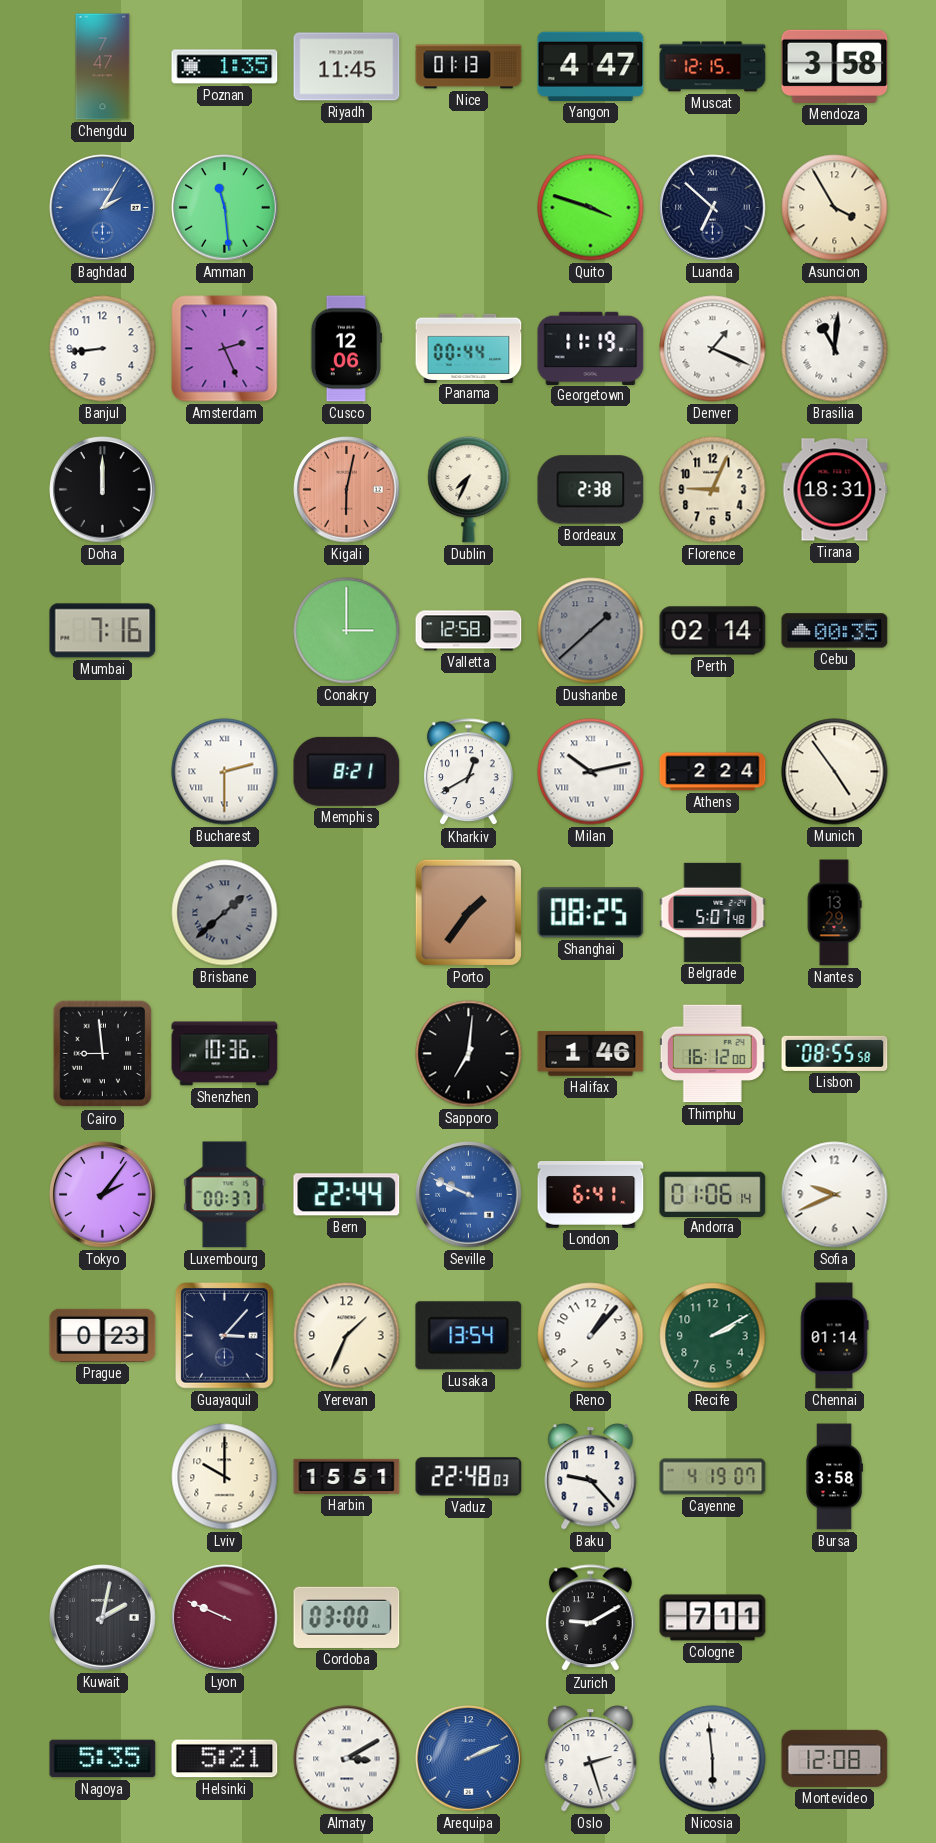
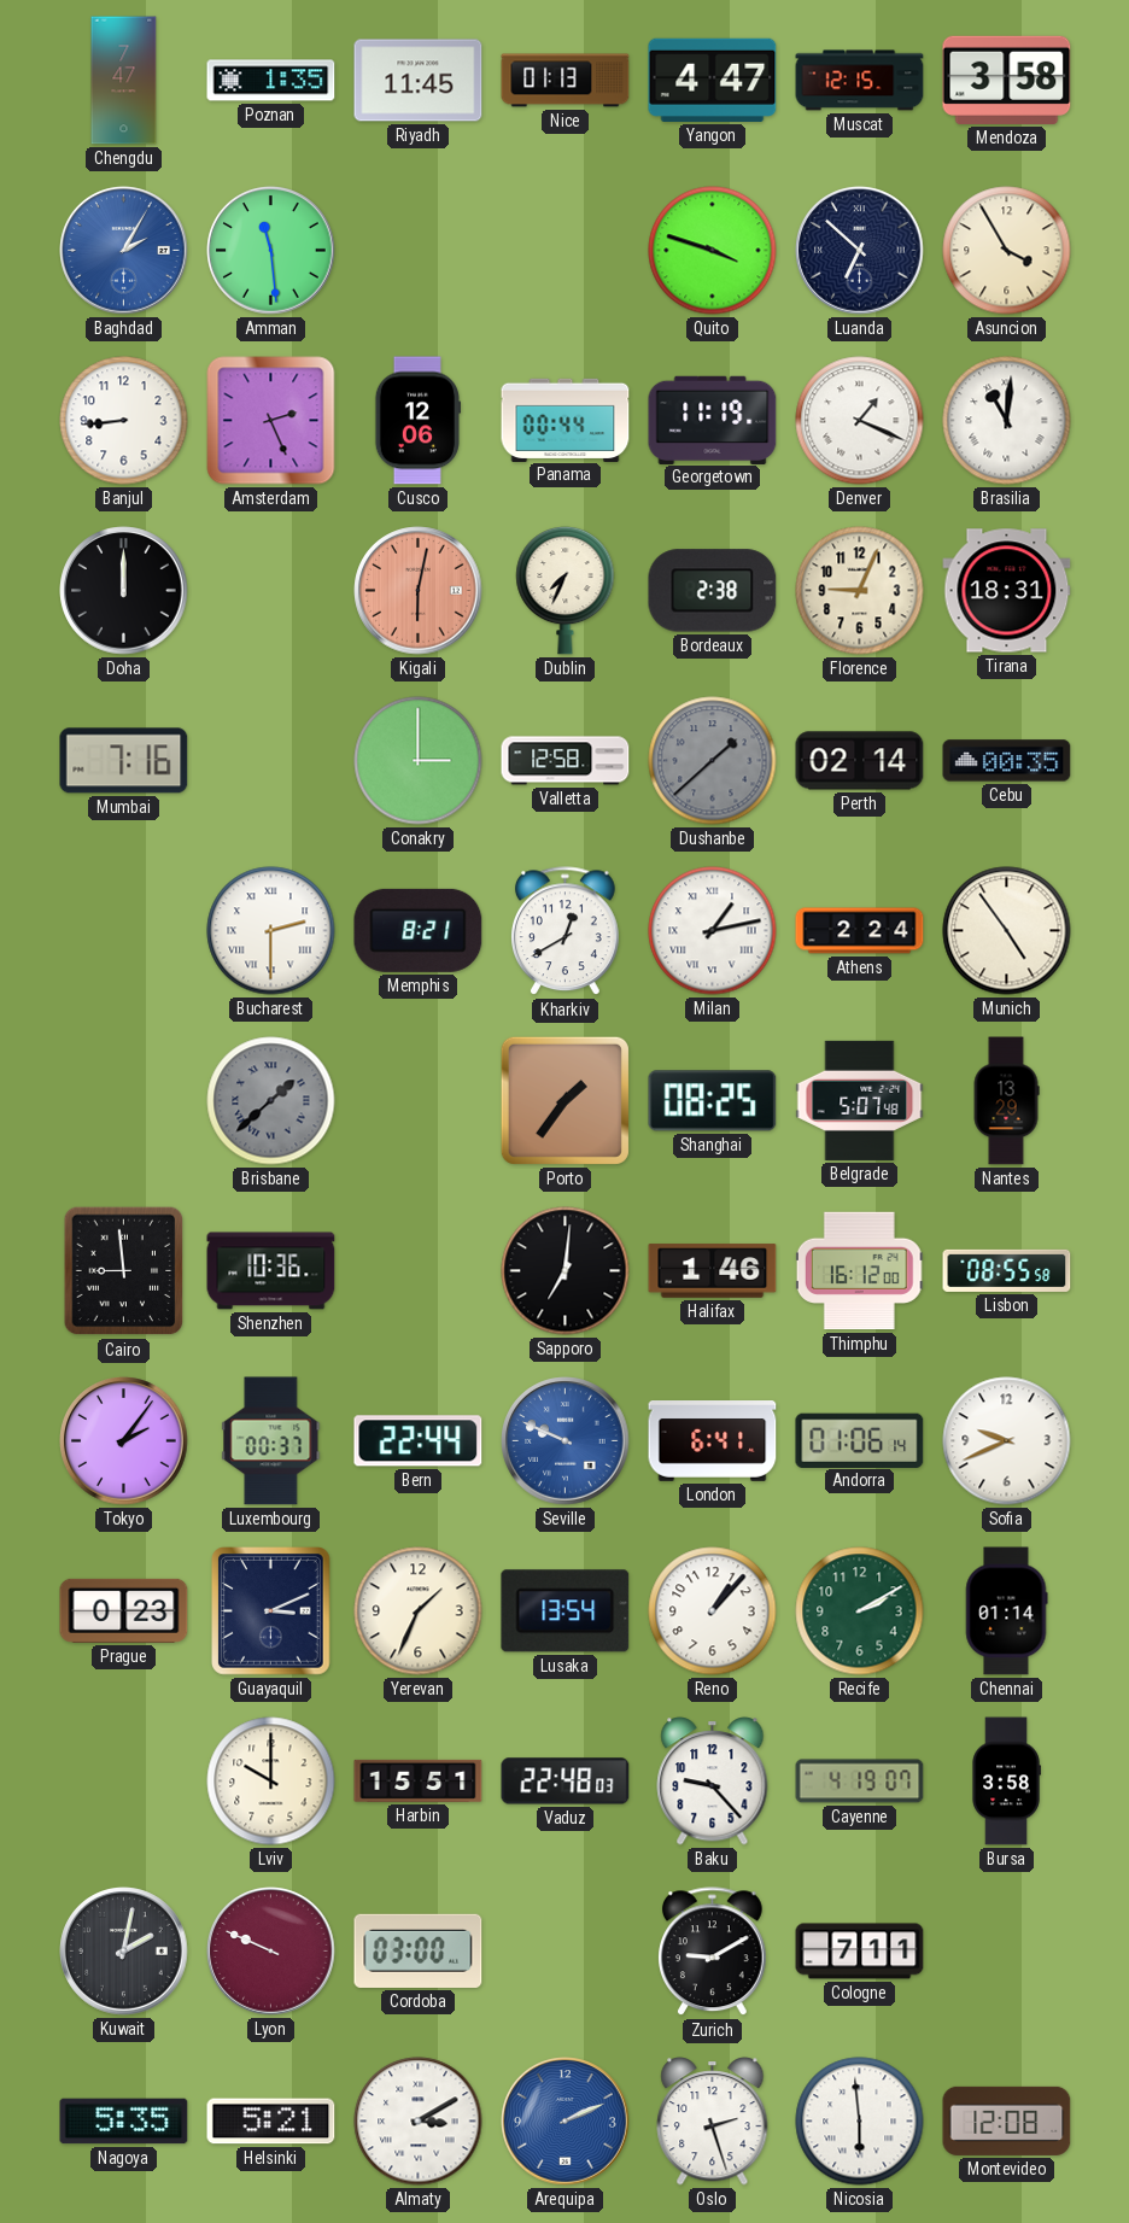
Milan: 10:13 -> 1:13
Guayaquil: 3:07 -> 3:11
